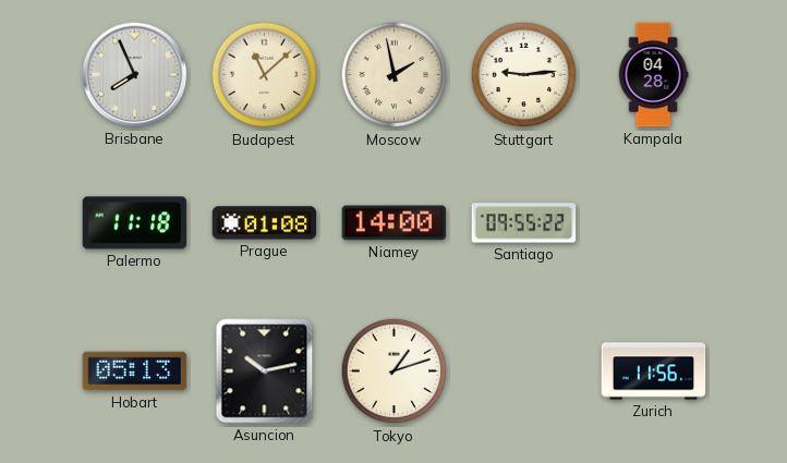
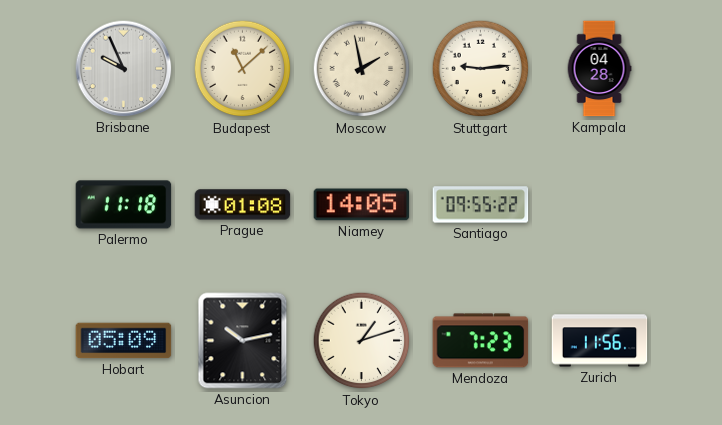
Brisbane: 7:56 -> 9:56
Niamey: 14:00 -> 14:05
Hobart: 05:13 -> 05:09
Mendoza: none -> 7:23
